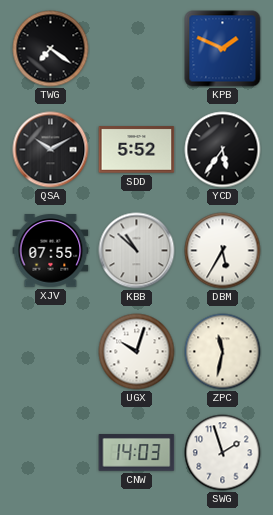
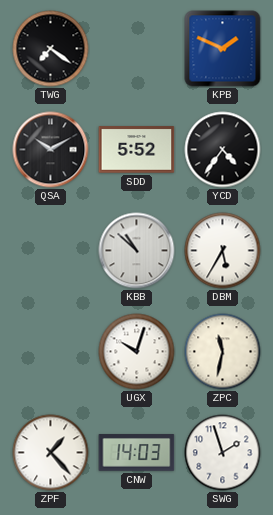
YCD: 5:36 -> 4:36
XJV: 07:55 -> none
ZPF: none -> 1:23
